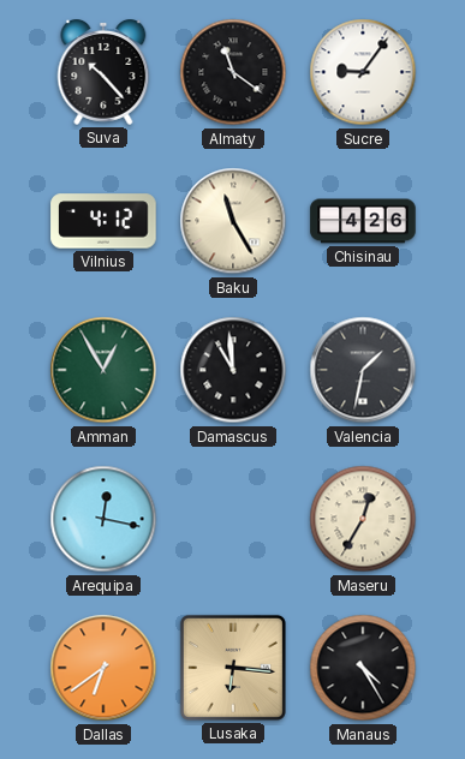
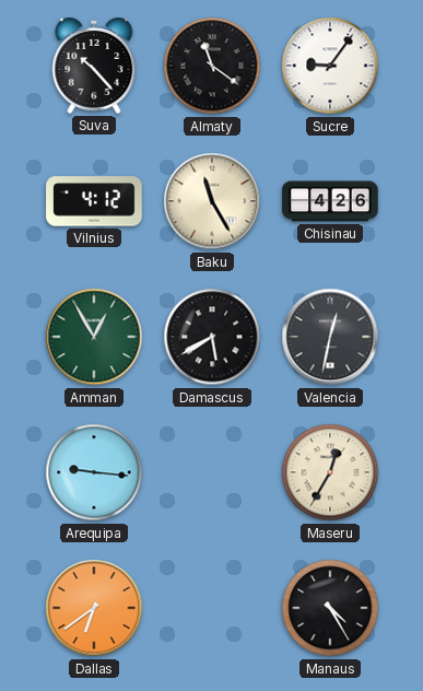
Damascus: 10:59 -> 5:40
Valencia: 1:32 -> 12:32
Arequipa: 12:17 -> 9:16
Lusaka: 6:16 -> none
